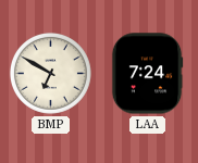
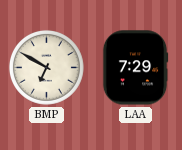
LAA: 7:24 -> 7:29
